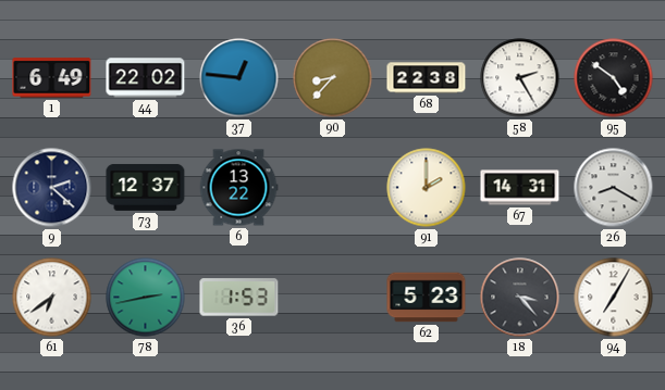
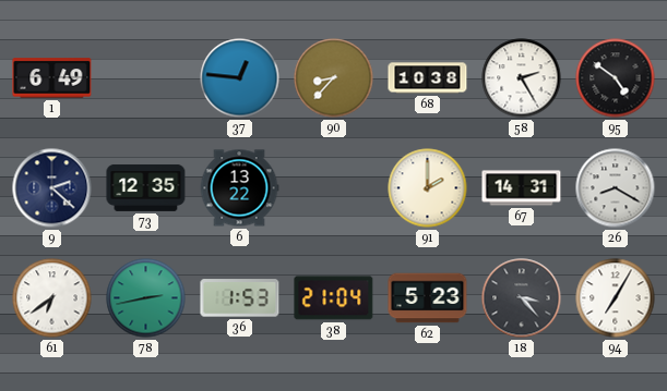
44: 22:02 -> none
68: 22:38 -> 10:38
73: 12:37 -> 12:35
38: none -> 21:04
